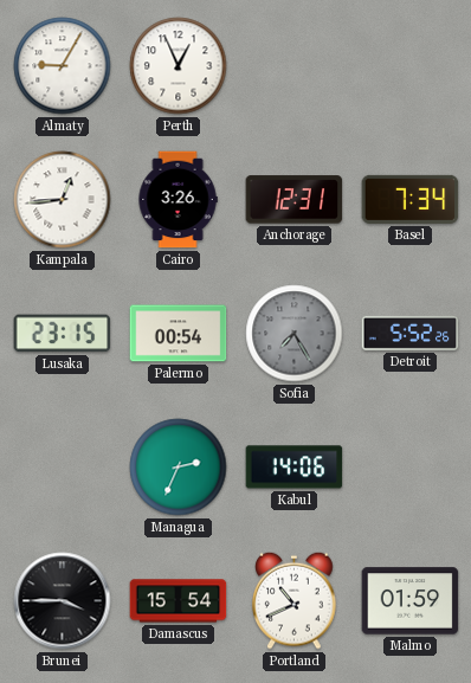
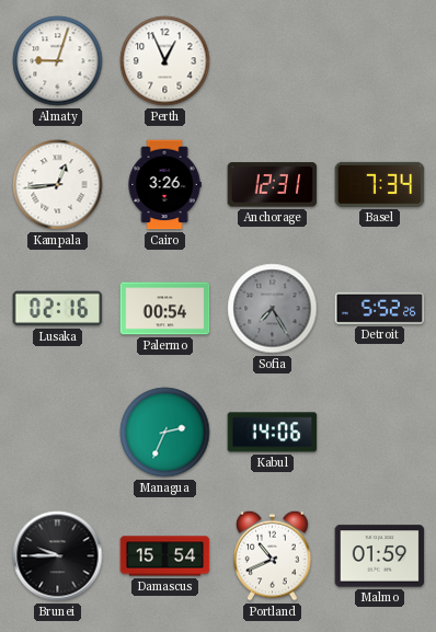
Almaty: 9:05 -> 9:03
Lusaka: 23:15 -> 02:16
Brunei: 3:45 -> 9:45
